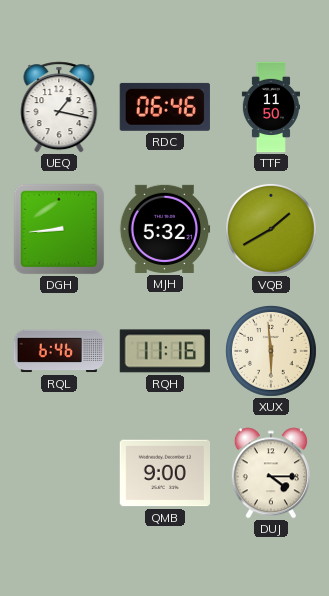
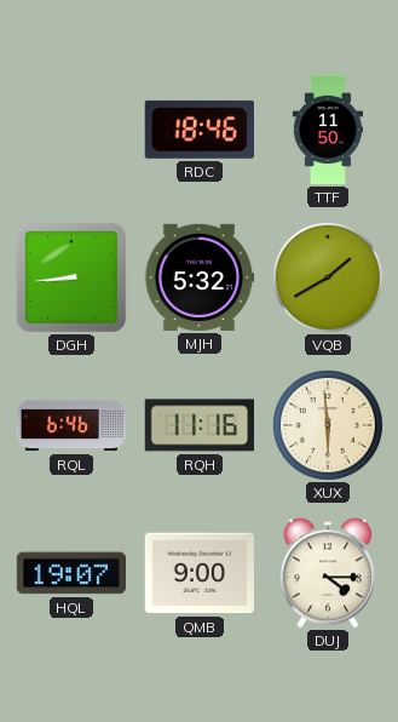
UEQ: 1:17 -> none
RDC: 06:46 -> 18:46
HQL: none -> 19:07
